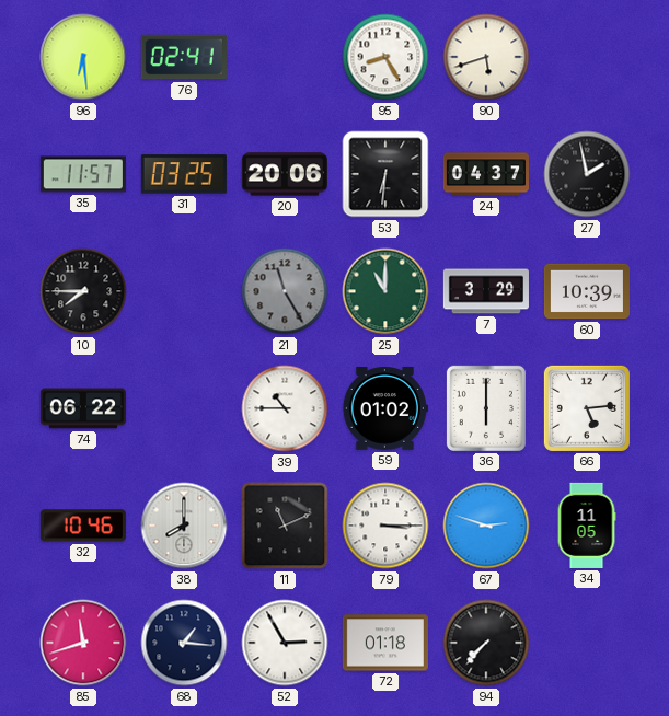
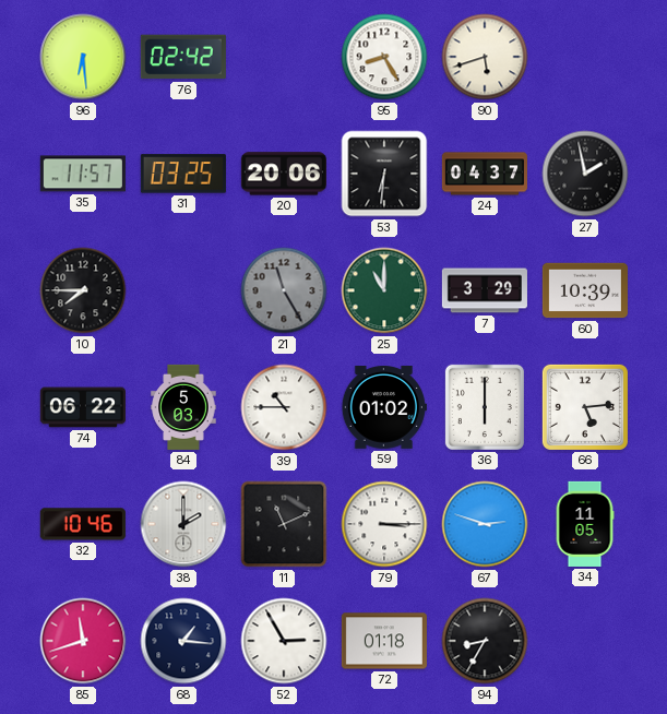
76: 02:41 -> 02:42
84: none -> 5:03
38: 8:00 -> 2:00
94: 7:37 -> 8:35
